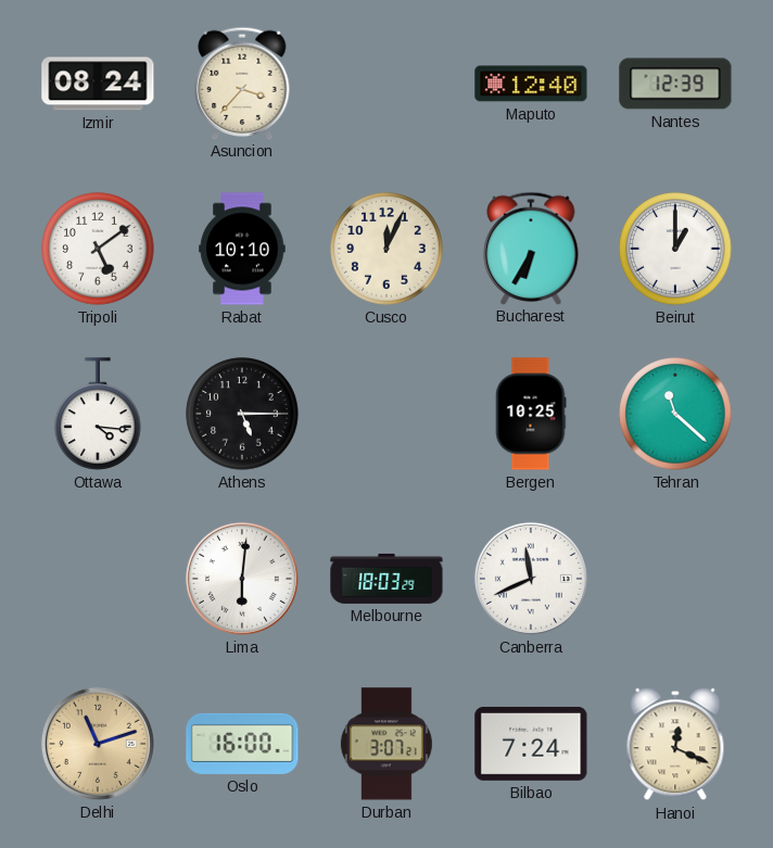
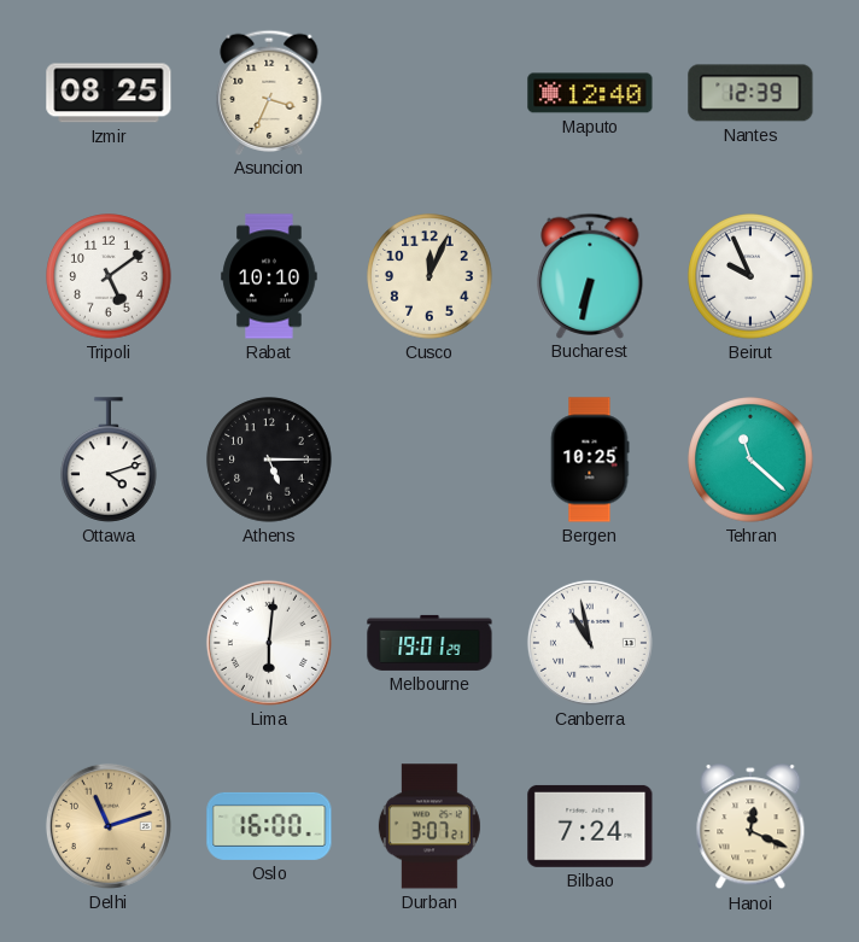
Izmir: 08:24 -> 08:25
Asuncion: 3:37 -> 3:34
Bucharest: 6:35 -> 6:32
Beirut: 1:00 -> 9:56
Ottawa: 4:16 -> 4:12
Melbourne: 18:03 -> 19:01
Canberra: 11:41 -> 10:58
